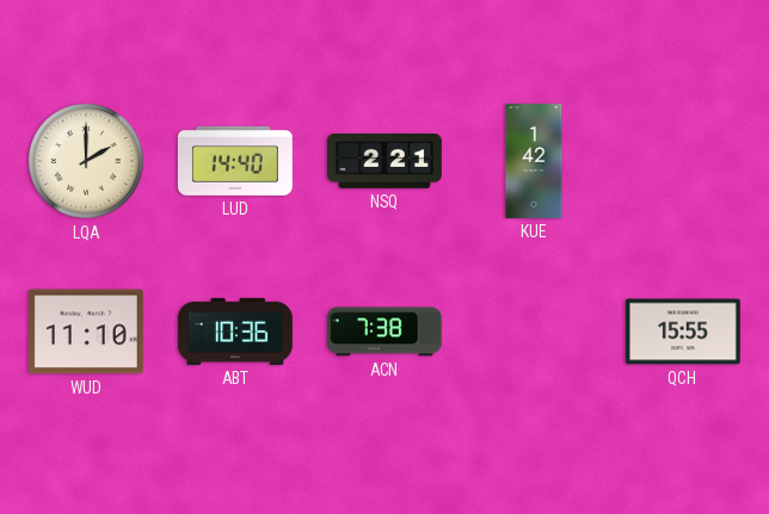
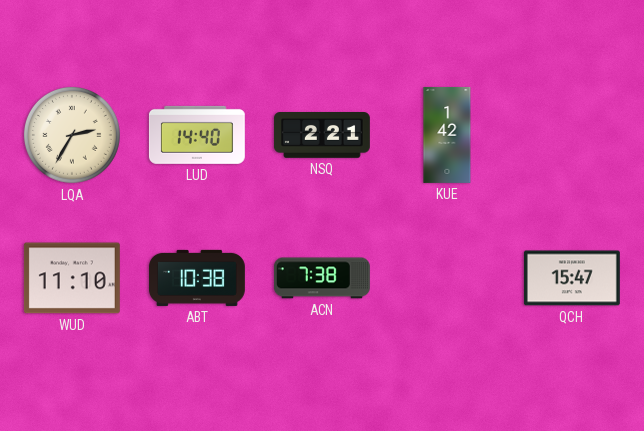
LQA: 2:00 -> 2:35
ABT: 10:36 -> 10:38
QCH: 15:55 -> 15:47
